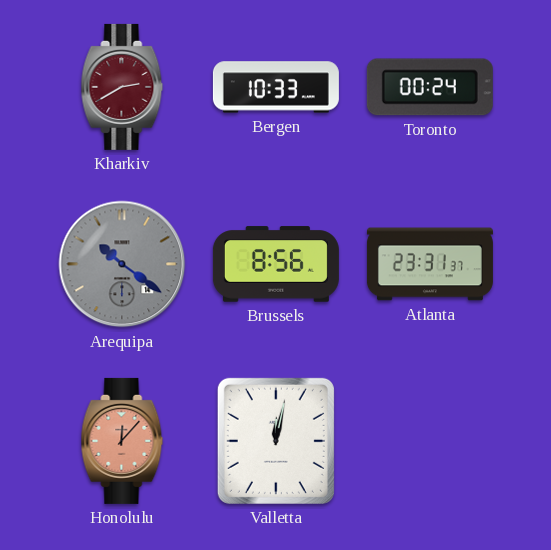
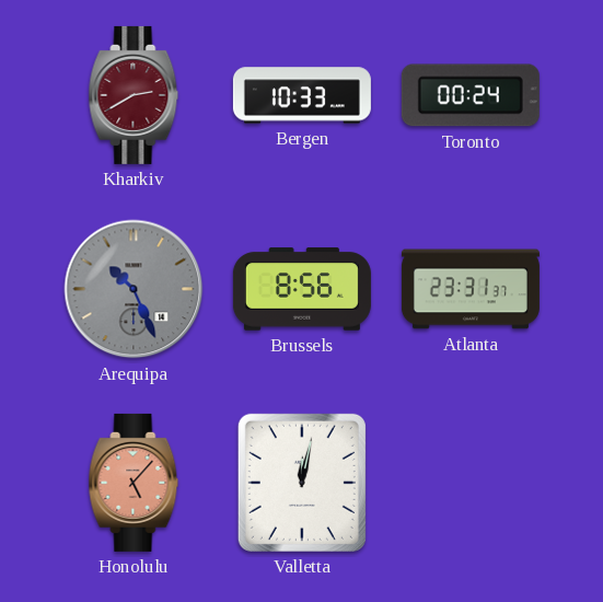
Arequipa: 10:21 -> 10:26
Honolulu: 12:07 -> 5:07
